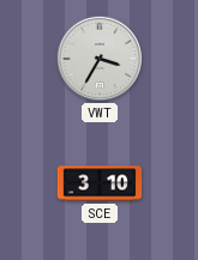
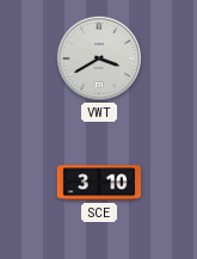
VWT: 3:35 -> 3:40
